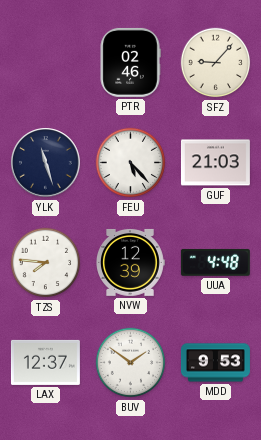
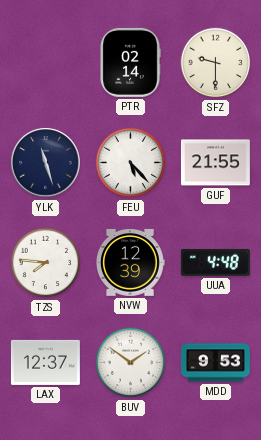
PTR: 02:46 -> 02:14
SFZ: 9:07 -> 9:30
GUF: 21:03 -> 21:55
